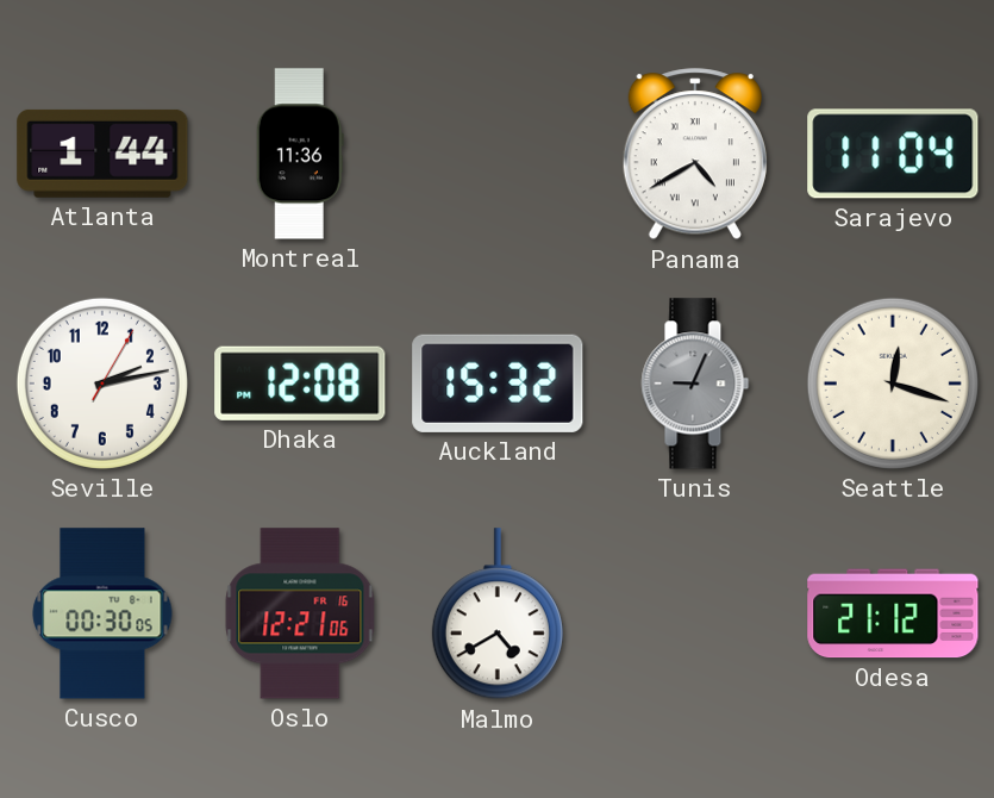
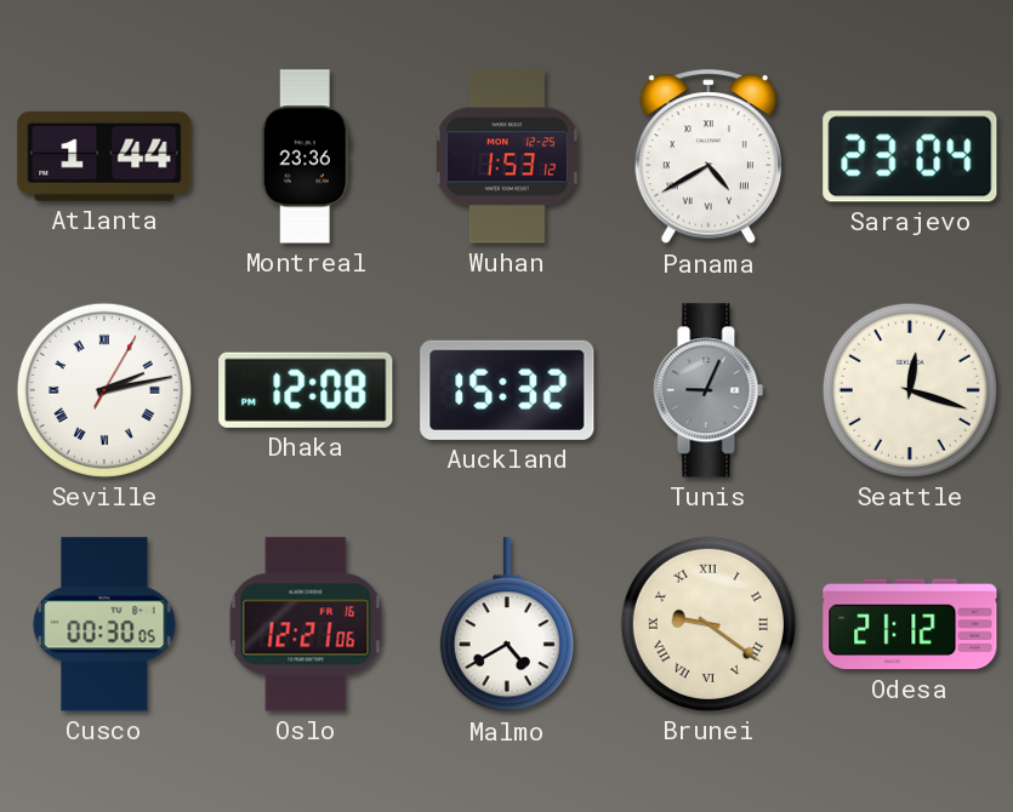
Montreal: 11:36 -> 23:36
Wuhan: none -> 1:53
Sarajevo: 11:04 -> 23:04
Seville numerals: Arabic -> Roman
Brunei: none -> 9:21
